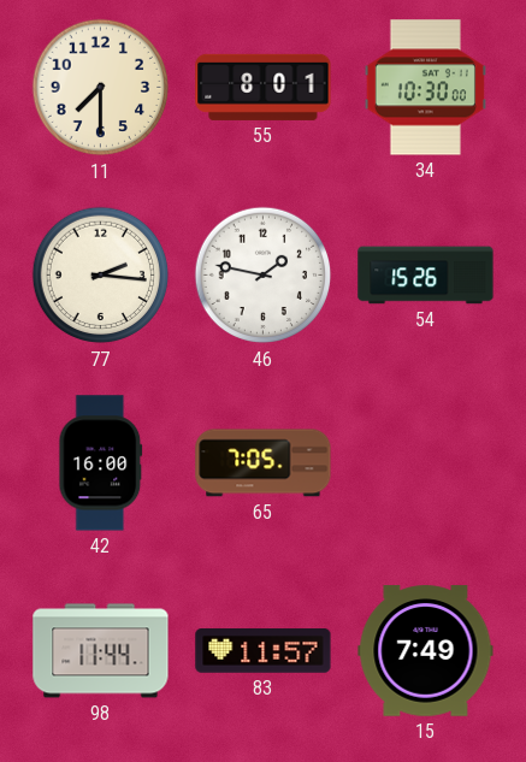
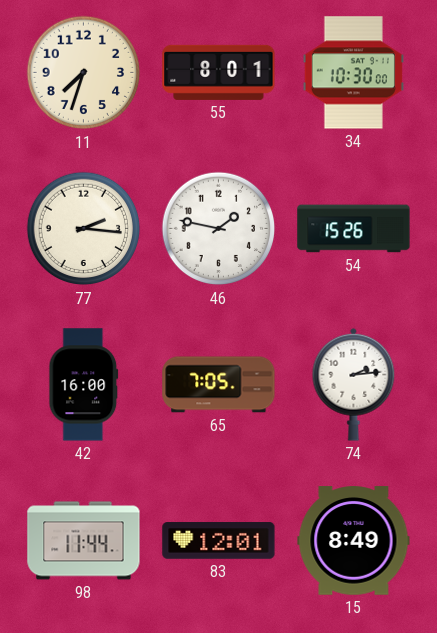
11: 7:30 -> 7:33
74: none -> 2:14
83: 11:57 -> 12:01
15: 7:49 -> 8:49
